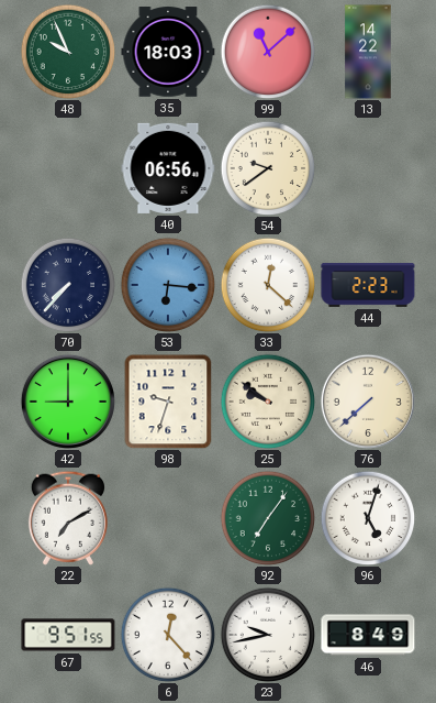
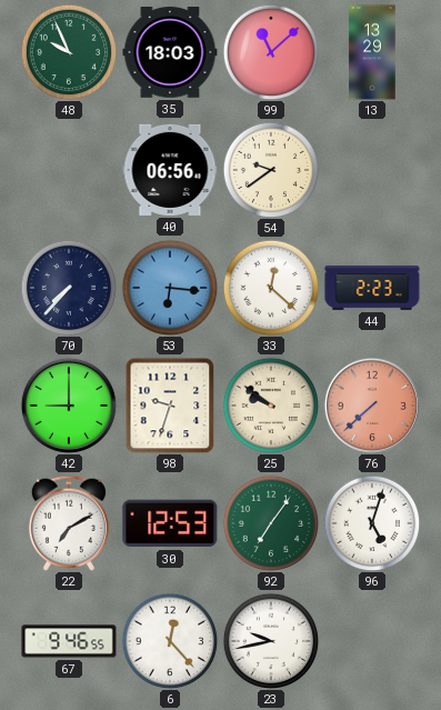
13: 14:22 -> 13:29
76 dial: cream -> salmon
30: none -> 12:53
67: 9:51 -> 9:46
46: 8:49 -> none
